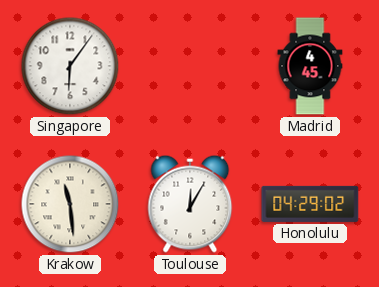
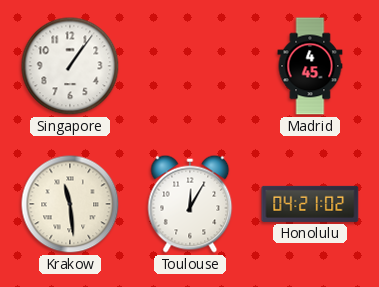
Singapore: 6:06 -> 1:06
Honolulu: 04:29 -> 04:21
